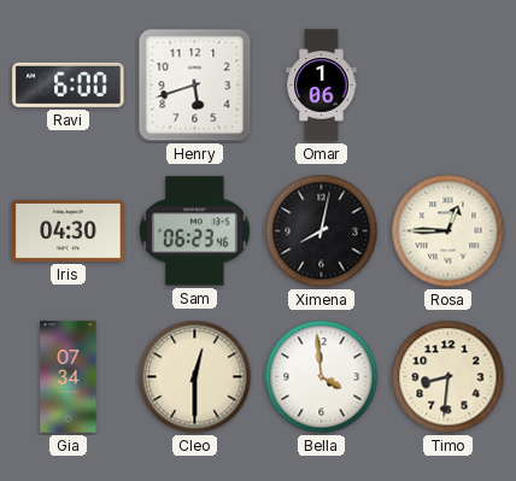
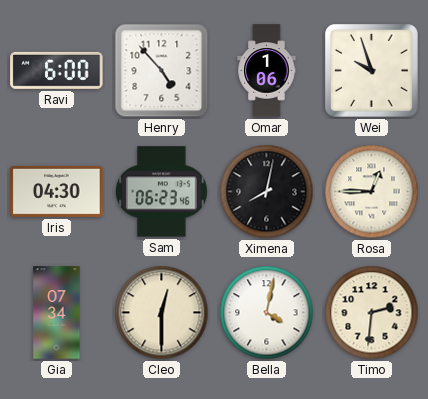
Henry: 5:42 -> 4:53
Wei: none -> 9:57
Bella: 3:59 -> 4:02
Timo: 8:31 -> 2:31
